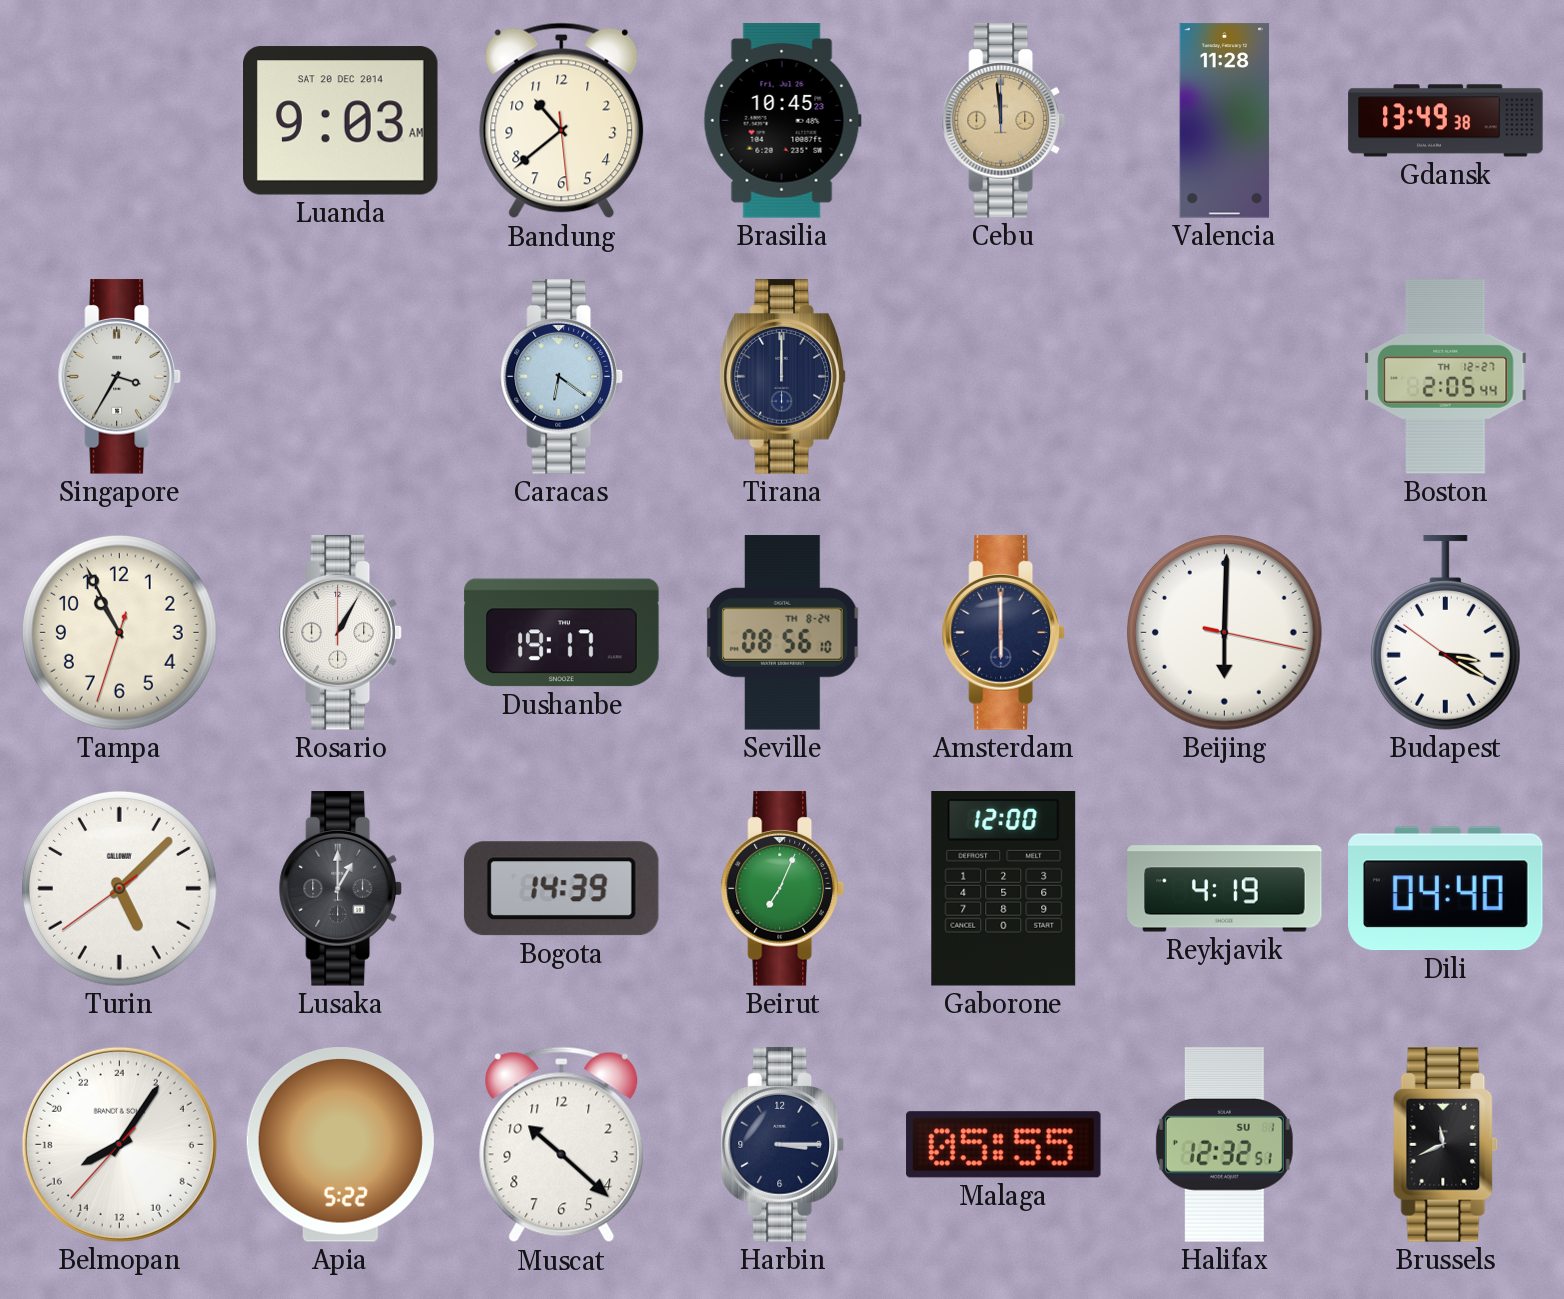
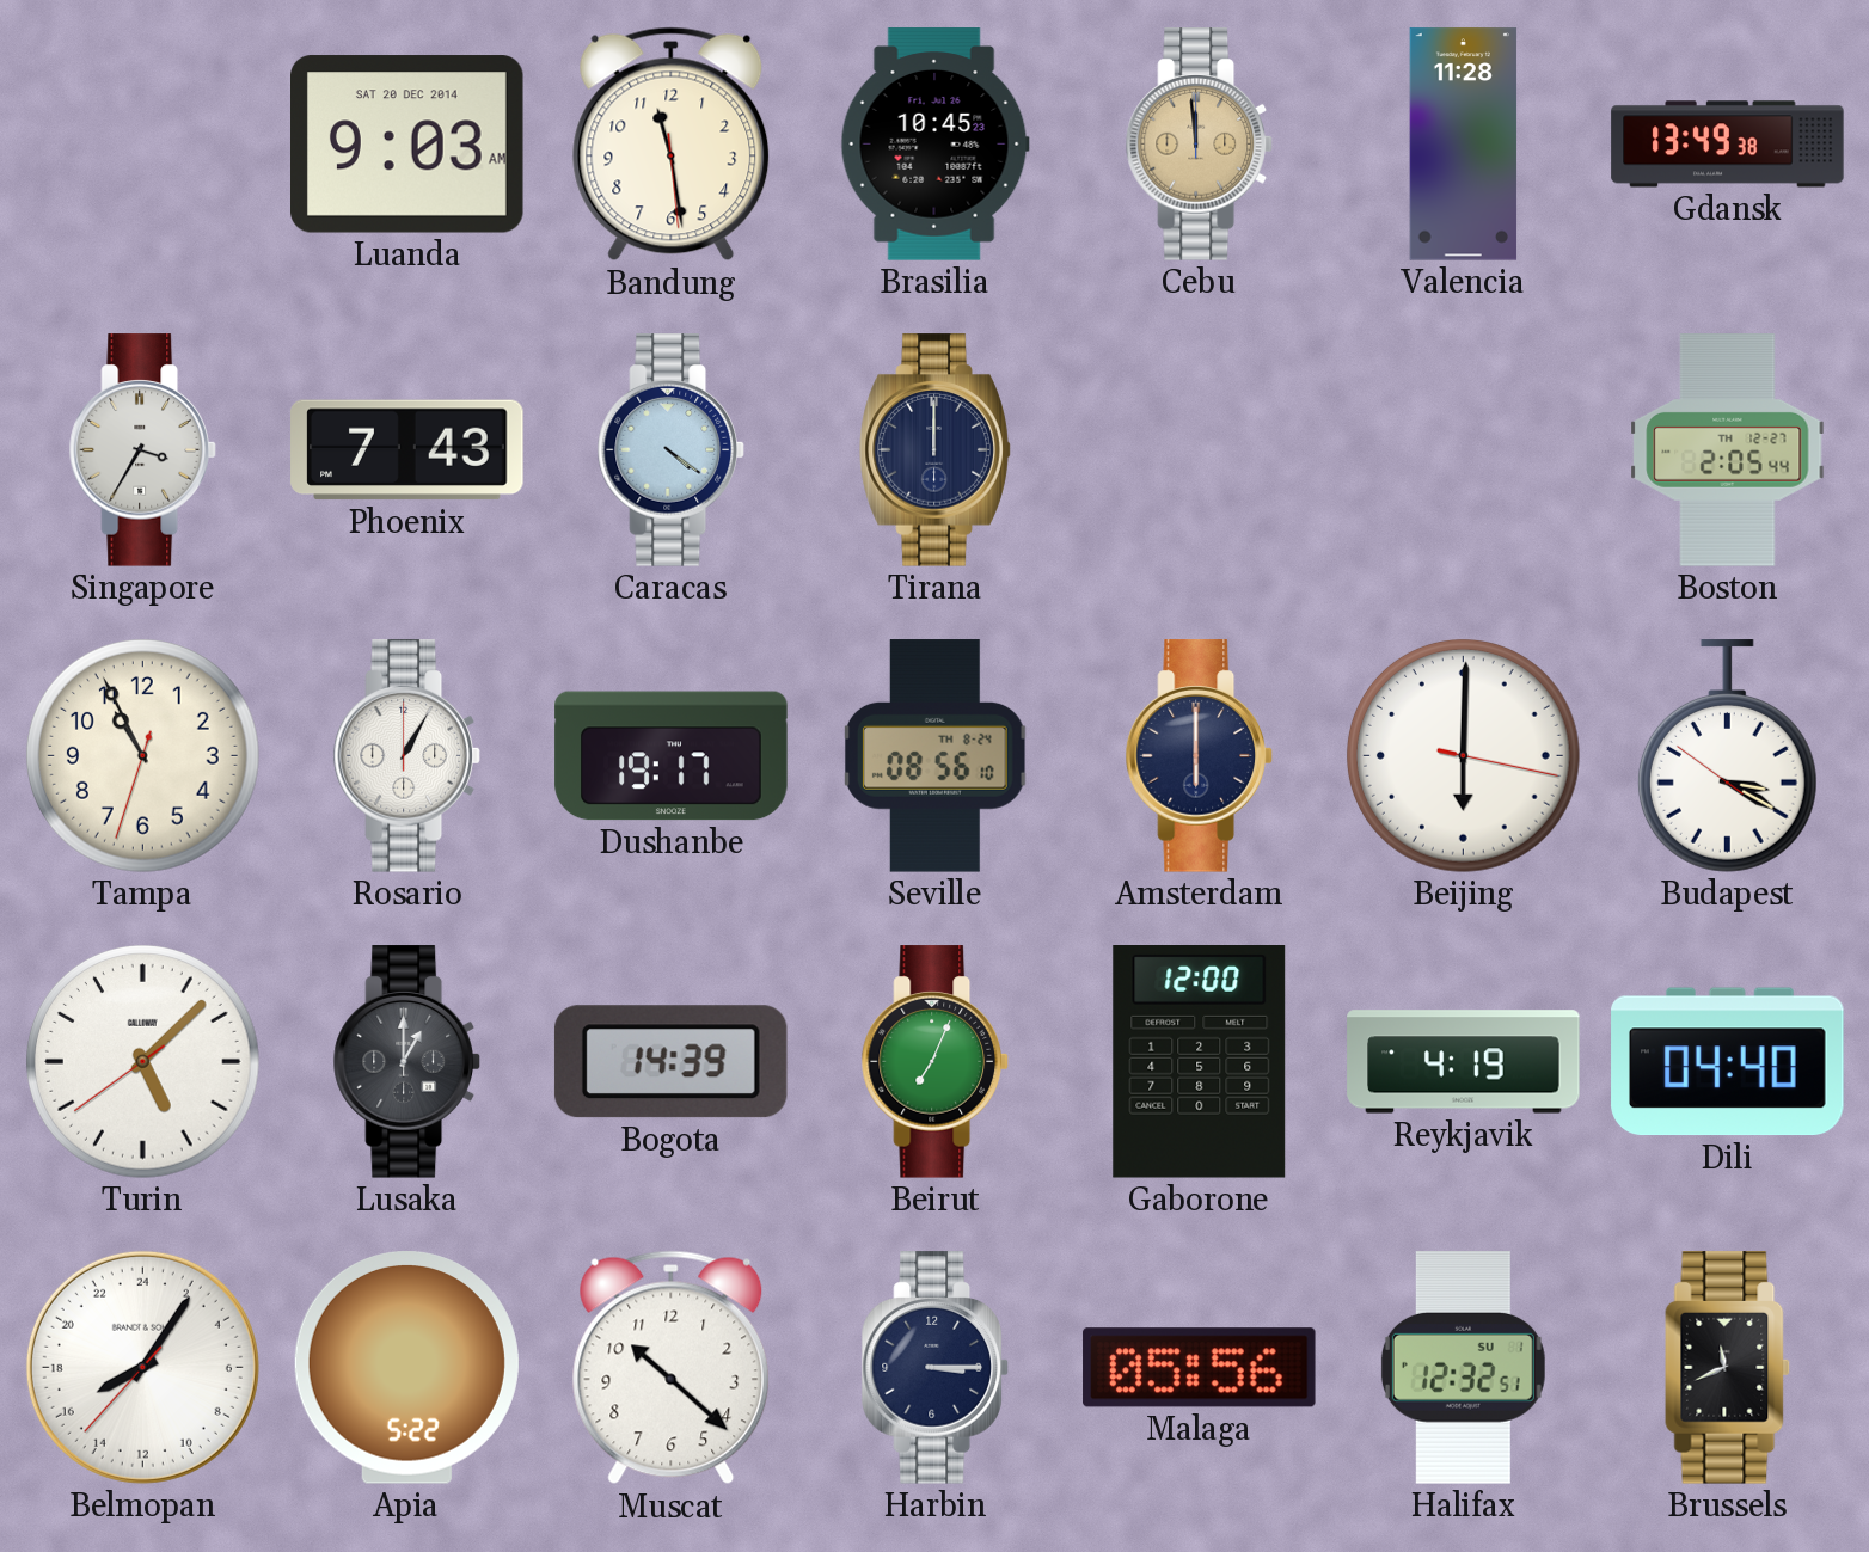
Bandung: 10:38 -> 11:28
Phoenix: none -> 7:43
Caracas: 6:21 -> 4:21
Malaga: 05:55 -> 05:56
